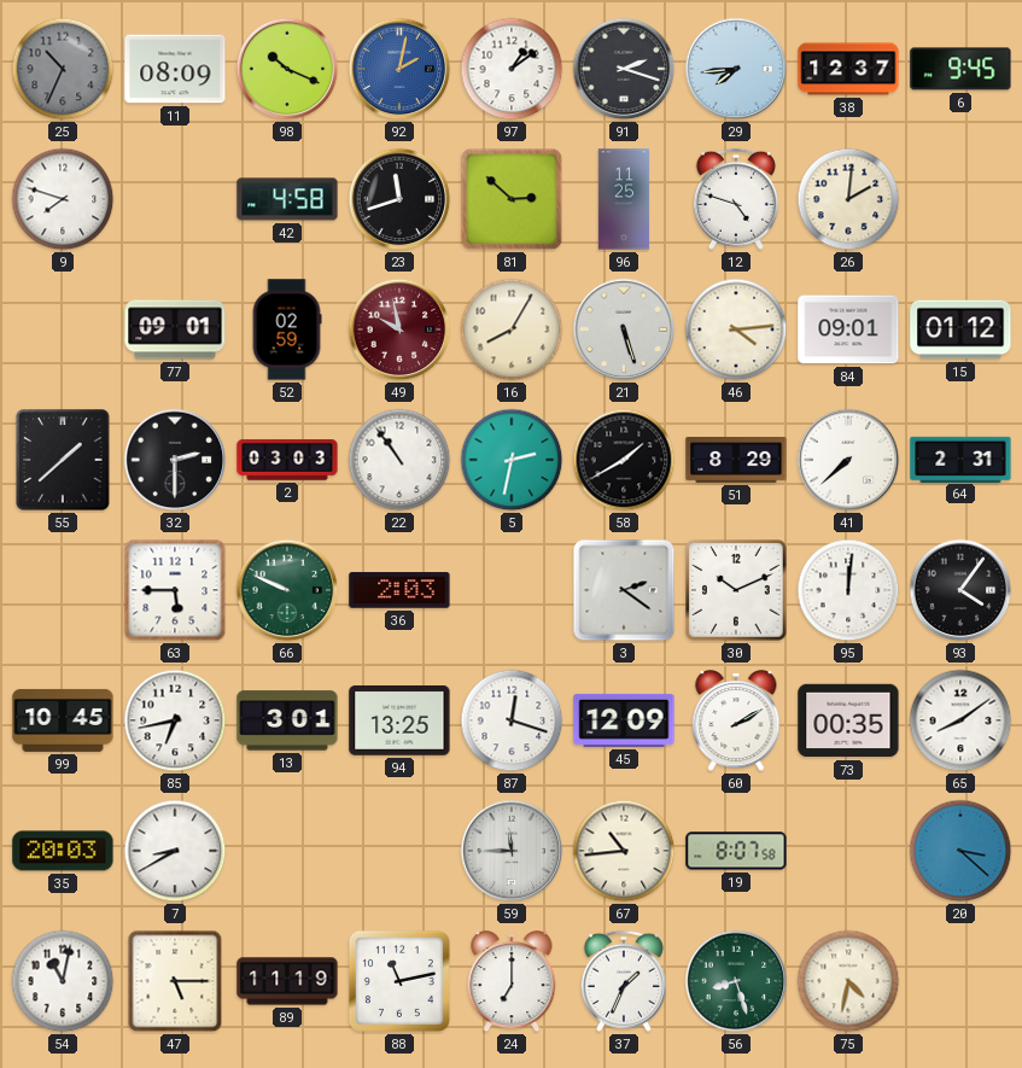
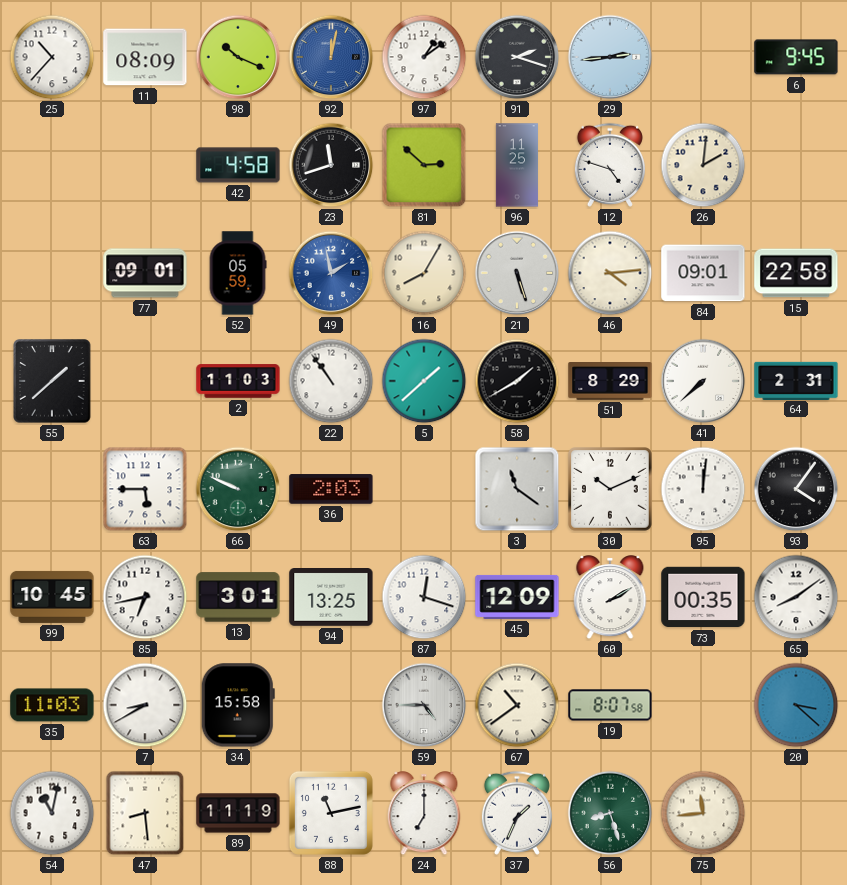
25: 10:34 -> 10:37
25 dial: grey -> white
92: 2:02 -> 12:02
29: 7:44 -> 2:44
38: 12:37 -> none
9: 7:48 -> none
52: 02:59 -> 05:59
49: 9:58 -> 1:58
49 dial: burgundy -> blue
15: 01:12 -> 22:58
32: 2:30 -> none
2: 03:03 -> 11:03
5: 2:32 -> 1:38
3: 2:21 -> 11:21
35: 20:03 -> 11:03
34: none -> 15:58
59: 11:45 -> 4:45
67: 10:44 -> 10:39
47: 5:15 -> 8:29
75: 4:32 -> 11:44
